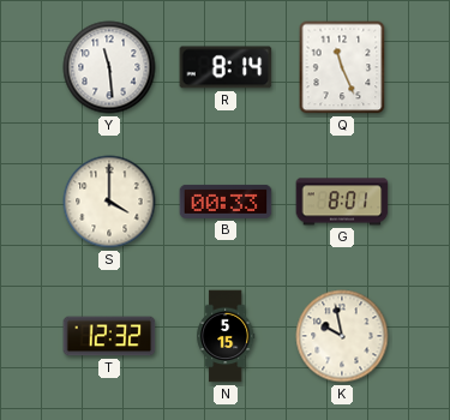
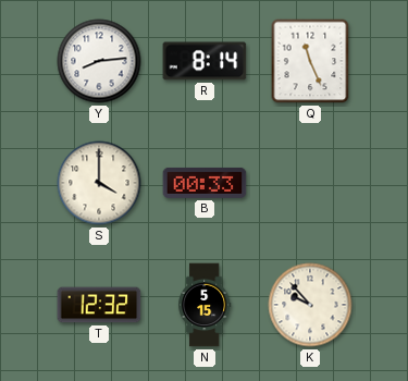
Y: 11:29 -> 8:14
G: 8:01 -> none
K: 9:58 -> 9:53
